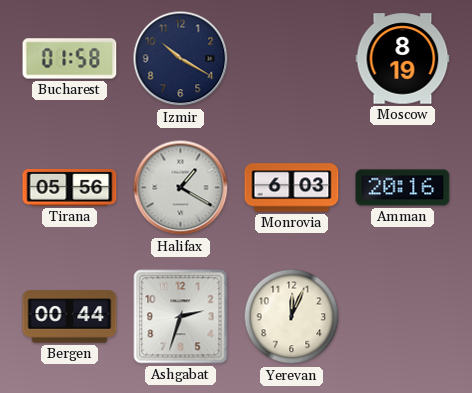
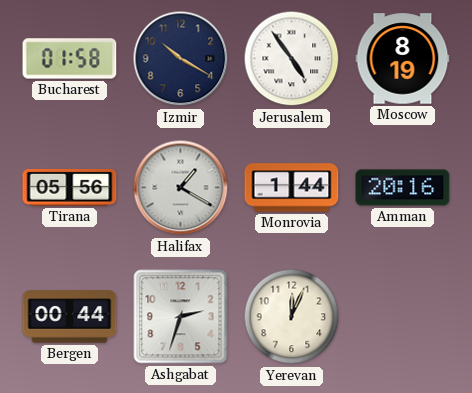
Jerusalem: none -> 4:54
Monrovia: 6:03 -> 1:44
